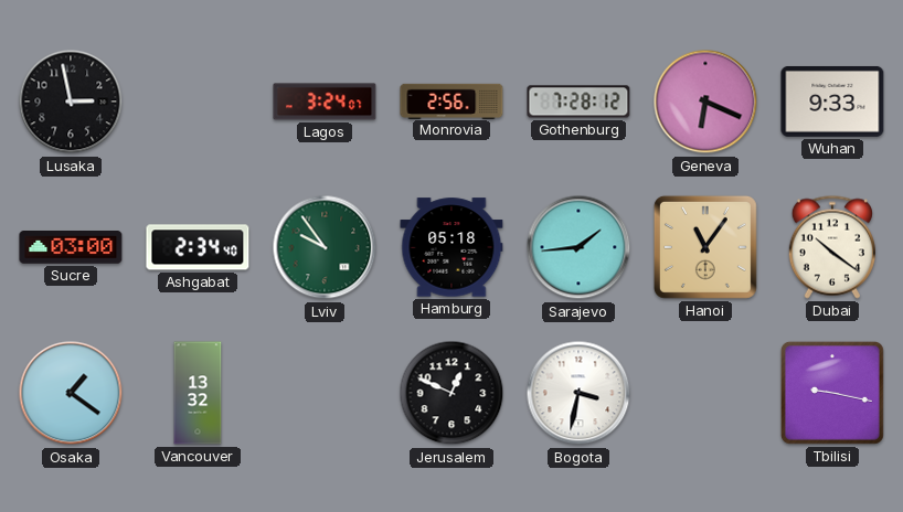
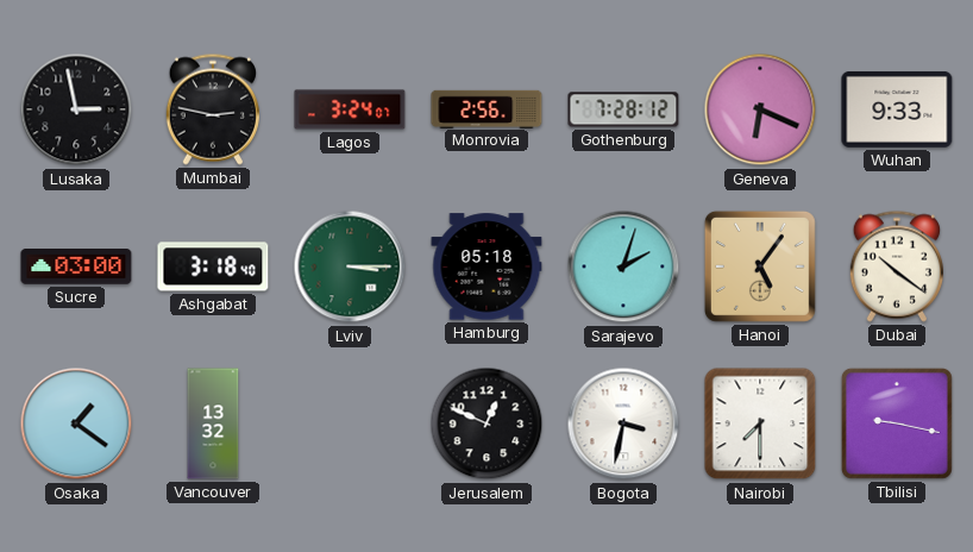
Mumbai: none -> 2:47
Ashgabat: 2:34 -> 3:18
Lviv: 9:54 -> 3:15
Sarajevo: 1:44 -> 2:03
Hanoi: 11:06 -> 5:06
Nairobi: none -> 7:30
